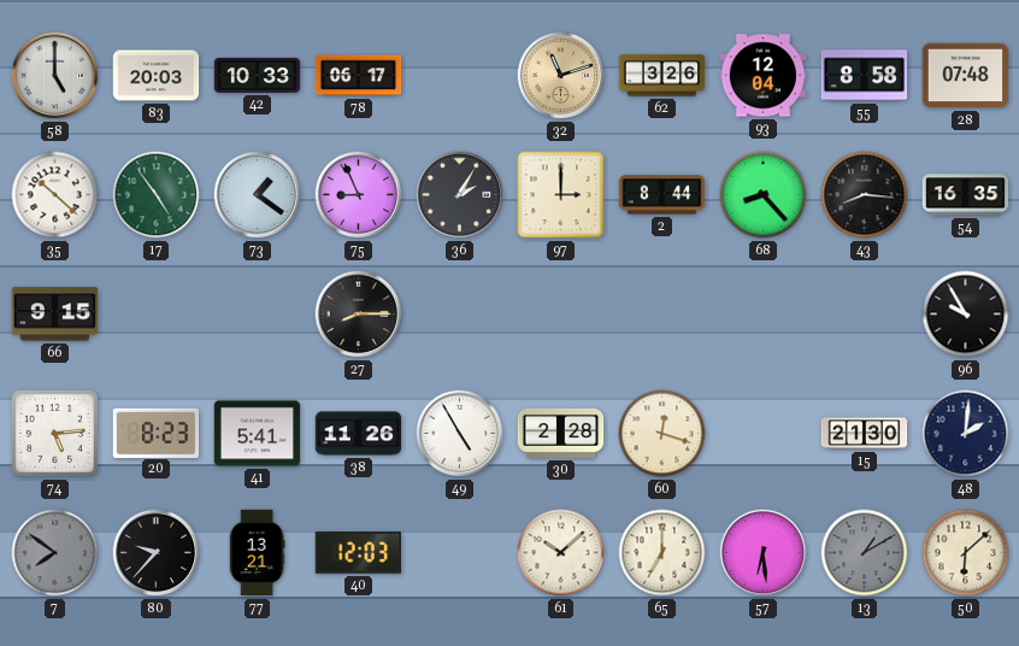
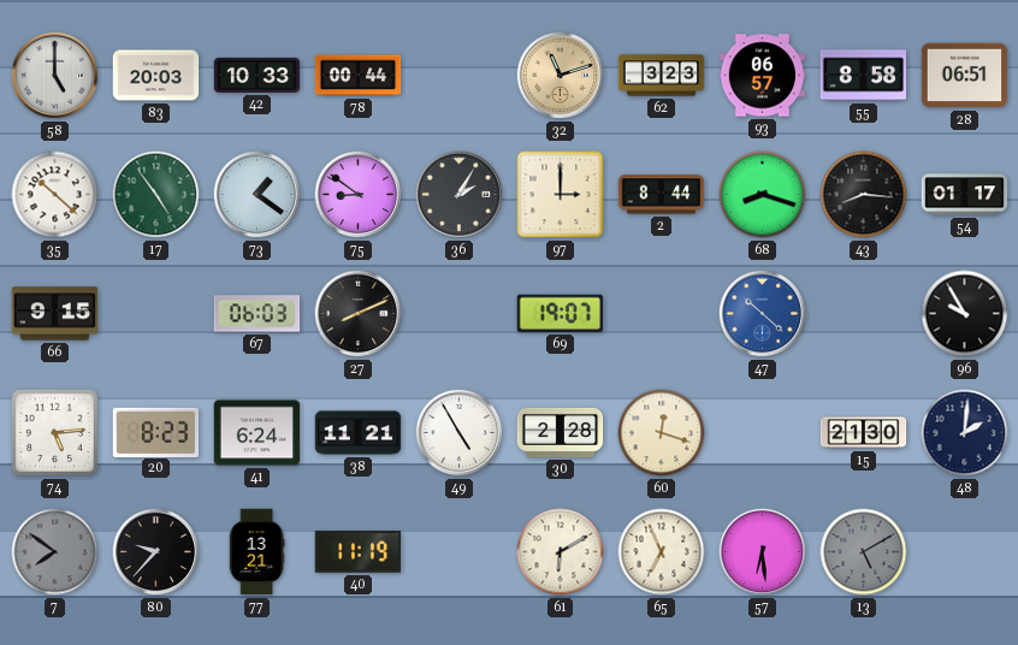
78: 06:17 -> 00:44
62: 3:26 -> 3:23
93: 12:04 -> 06:57
28: 07:48 -> 06:51
75: 8:56 -> 8:51
68: 8:23 -> 8:18
54: 16:35 -> 01:17
67: none -> 06:03
27: 8:15 -> 8:11
69: none -> 19:07
47: none -> 10:22
41: 5:41 -> 6:24
38: 11:26 -> 11:21
40: 12:03 -> 11:19
61: 10:08 -> 6:10
65: 7:00 -> 6:56
13: 1:10 -> 5:10
50: 6:08 -> none
